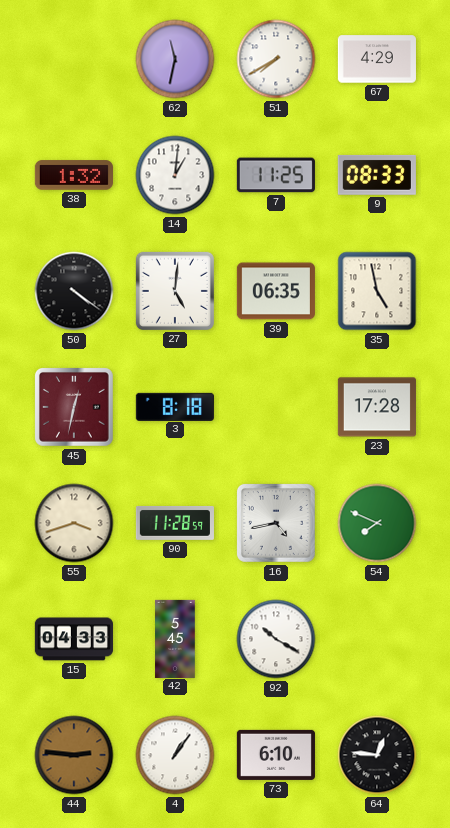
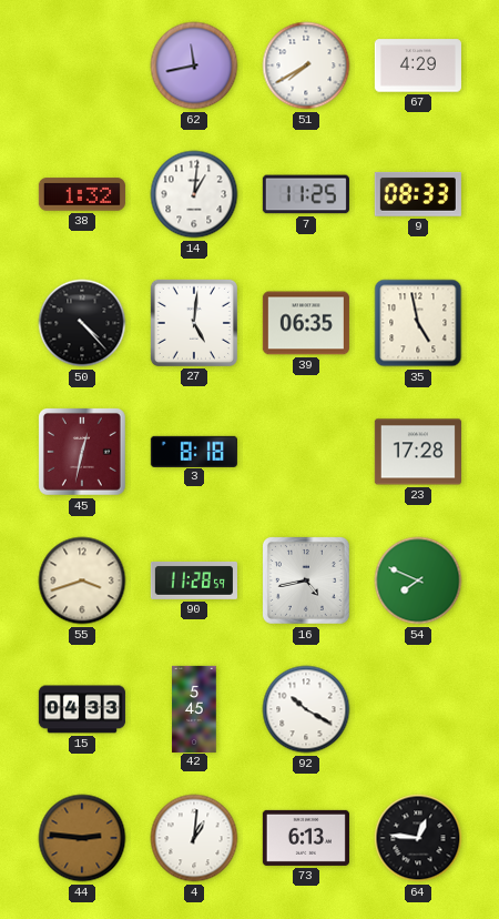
62: 11:32 -> 11:43
50: 4:21 -> 4:23
4: 1:06 -> 1:01
73: 6:10 -> 6:13
